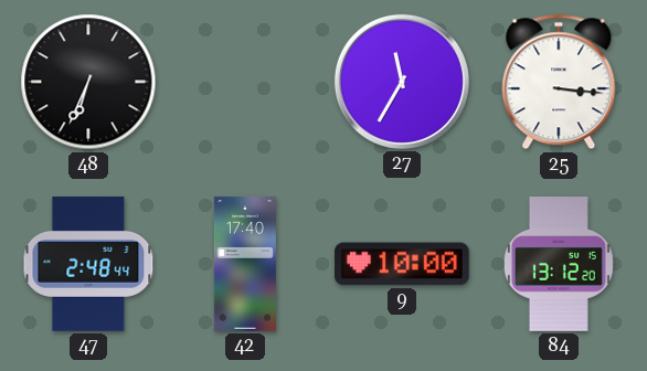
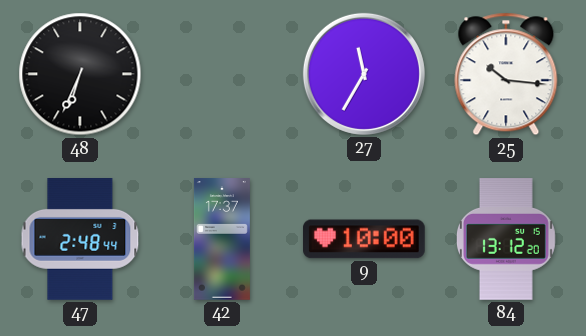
25: 3:16 -> 10:16
42: 17:40 -> 17:37
